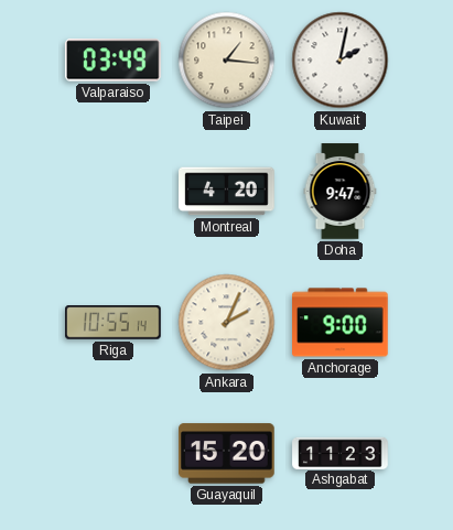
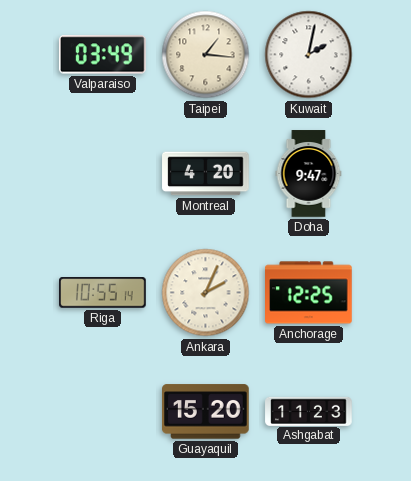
Anchorage: 9:00 -> 12:25
